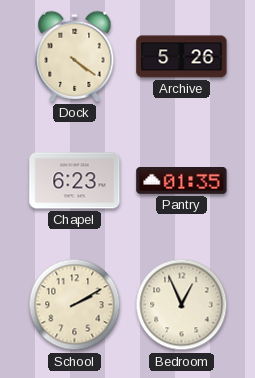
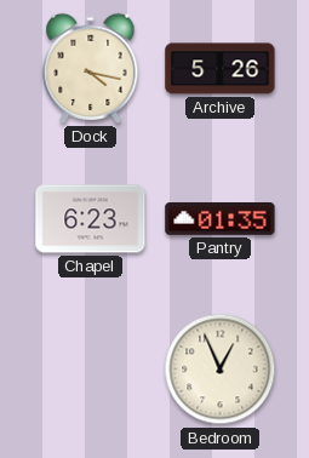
Dock: 4:21 -> 4:17
School: 2:10 -> none
